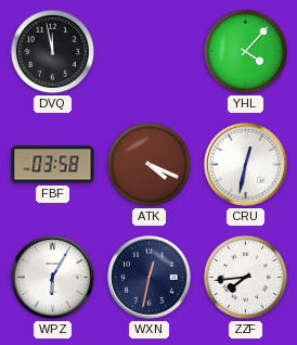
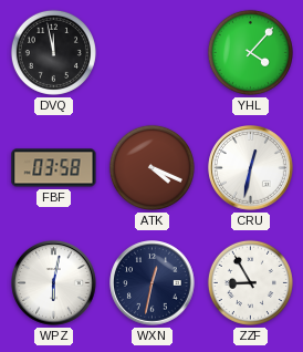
WPZ: 6:05 -> 6:02
ZZF: 7:44 -> 8:55
